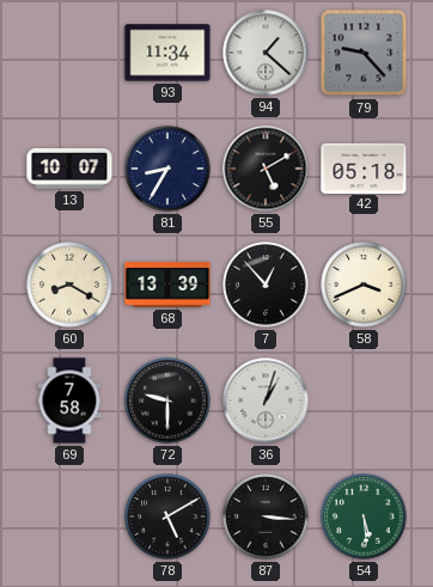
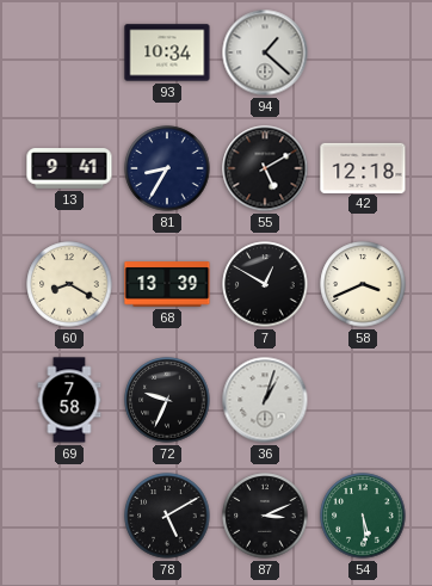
93: 11:34 -> 10:34
79: 9:23 -> none
13: 10:07 -> 9:41
42: 05:18 -> 12:18
7: 12:53 -> 12:50
72: 9:30 -> 9:34
87: 3:16 -> 3:11
